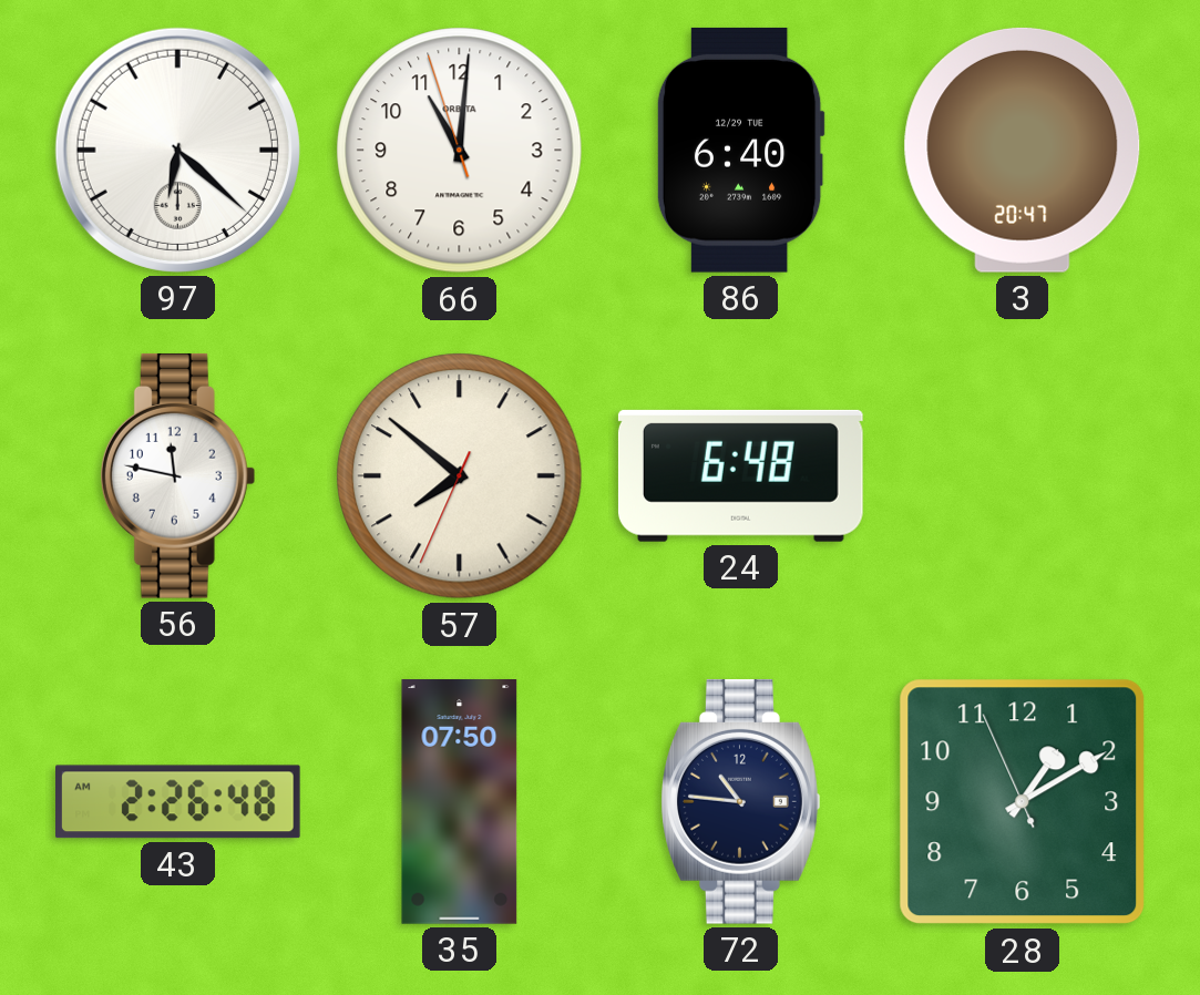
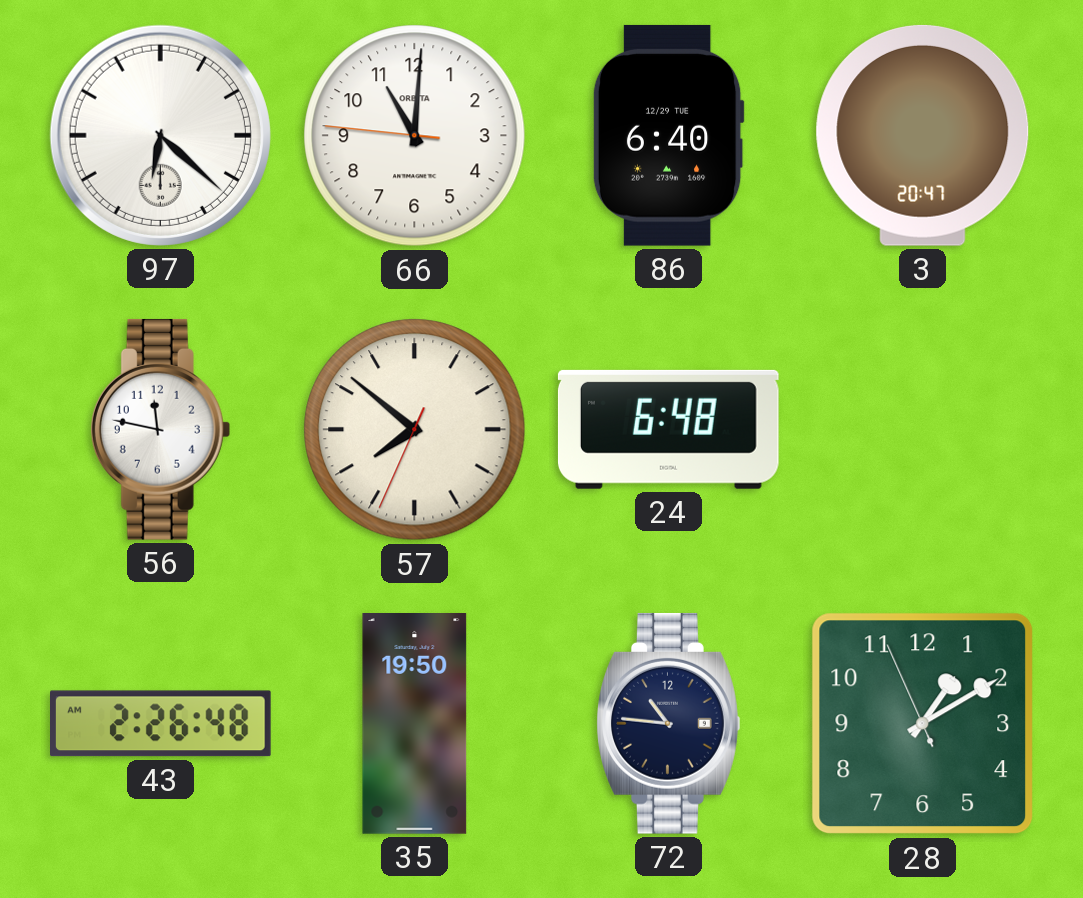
66: 11:00:57 -> 11:00:46
35: 07:50 -> 19:50
